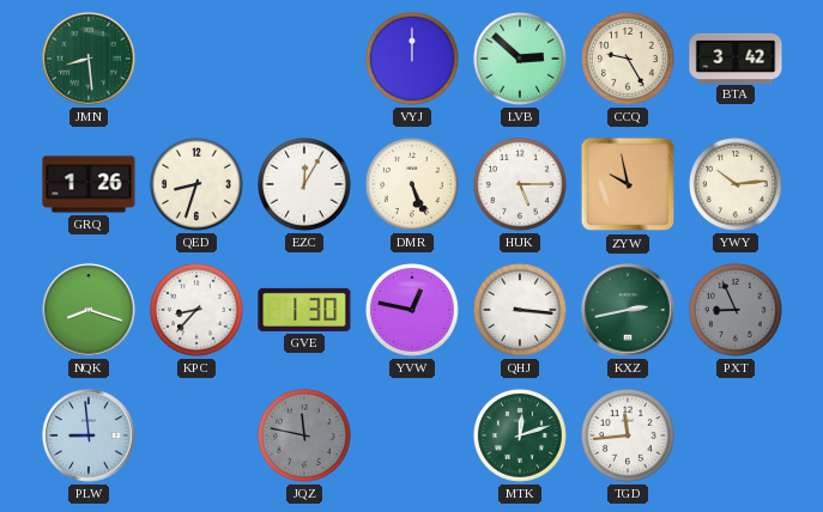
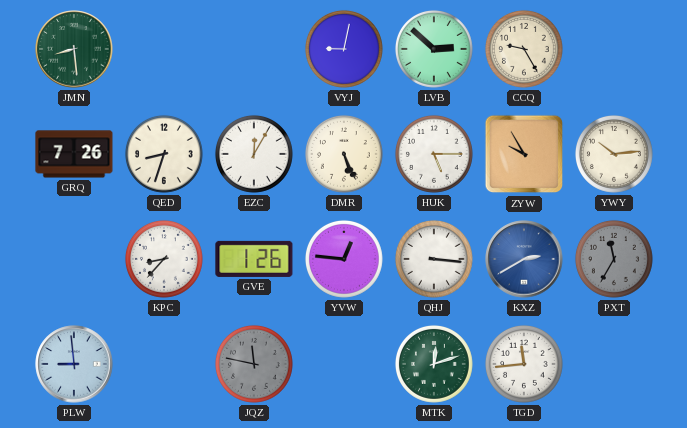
VYJ: 12:00 -> 9:02
BTA: 3:42 -> none
GRQ: 1:26 -> 7:26
ZYW: 9:58 -> 9:55
NQK: 8:18 -> none
GVE: 1:30 -> 1:26
YVW: 12:47 -> 12:46
KXZ: 2:43 -> 2:40
KXZ dial: green -> blue
PXT: 8:56 -> 11:35
